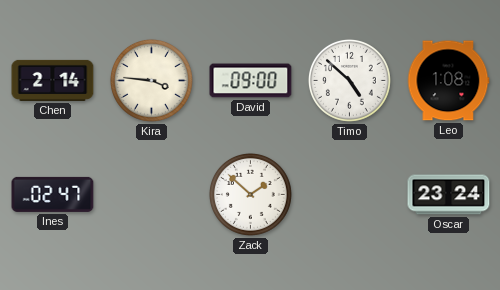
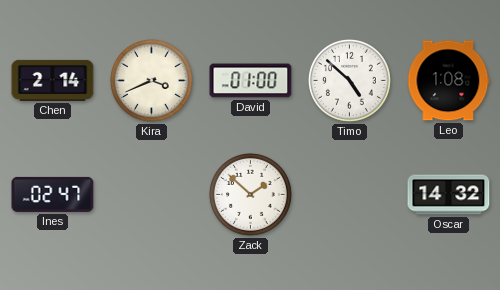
Kira: 3:46 -> 3:41
David: 09:00 -> 01:00
Oscar: 23:24 -> 14:32
